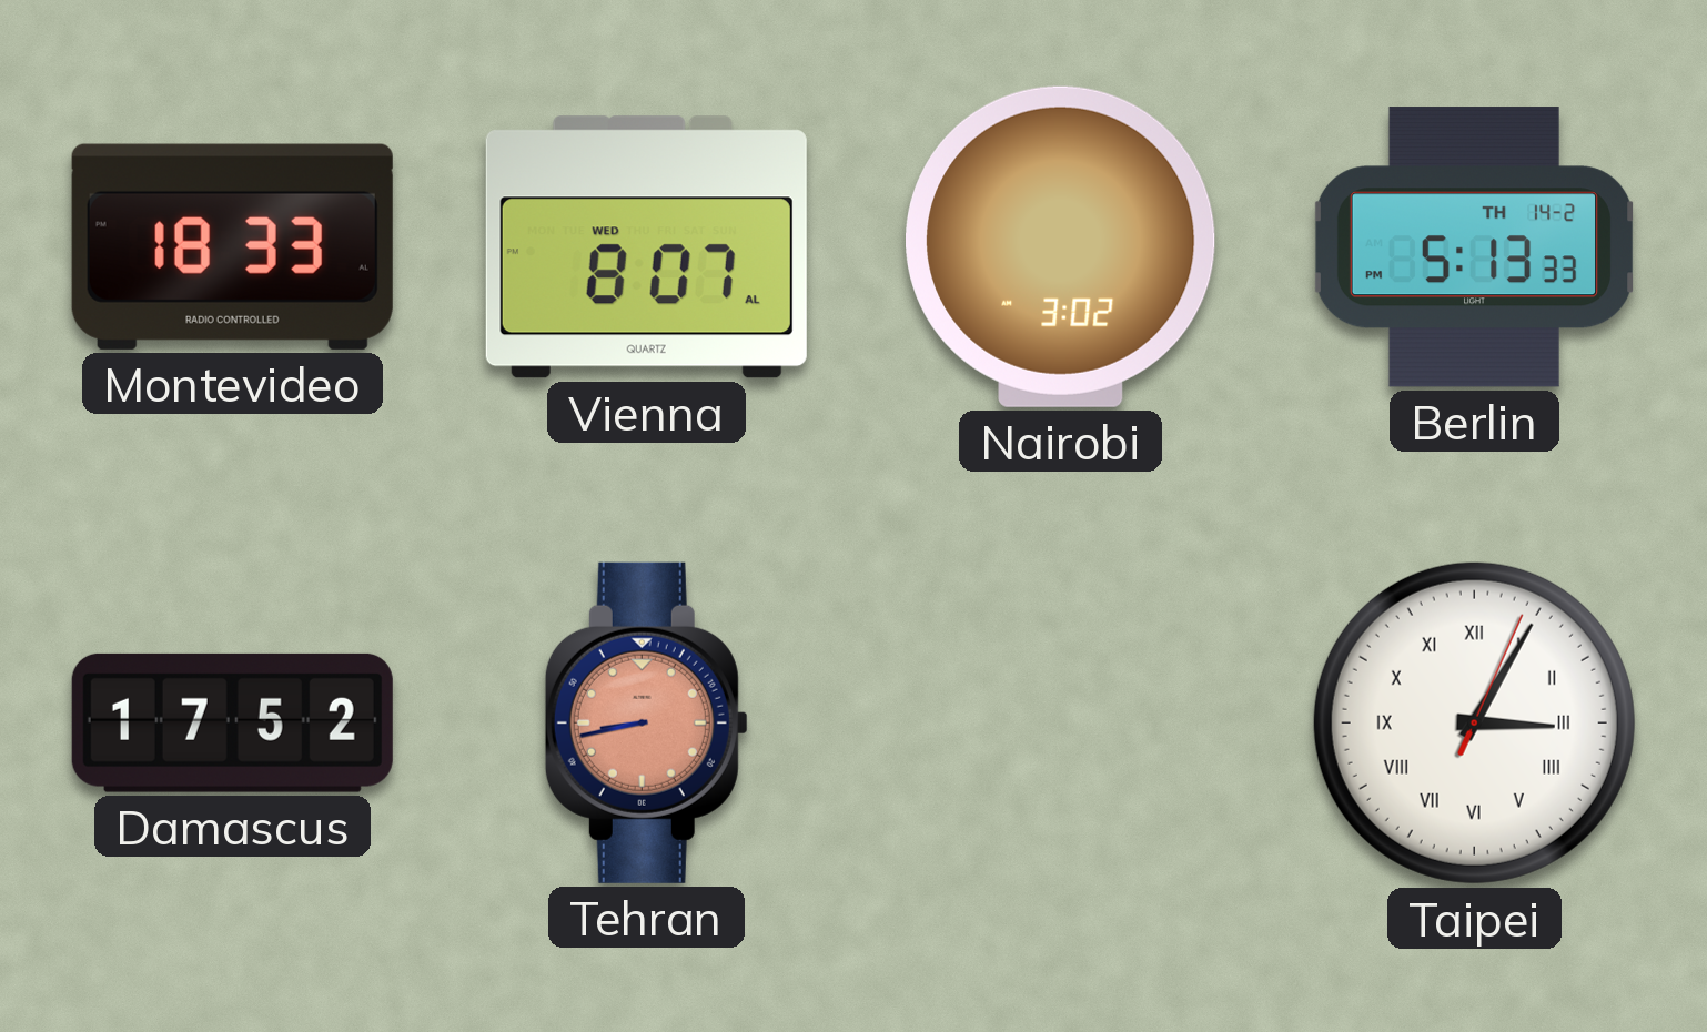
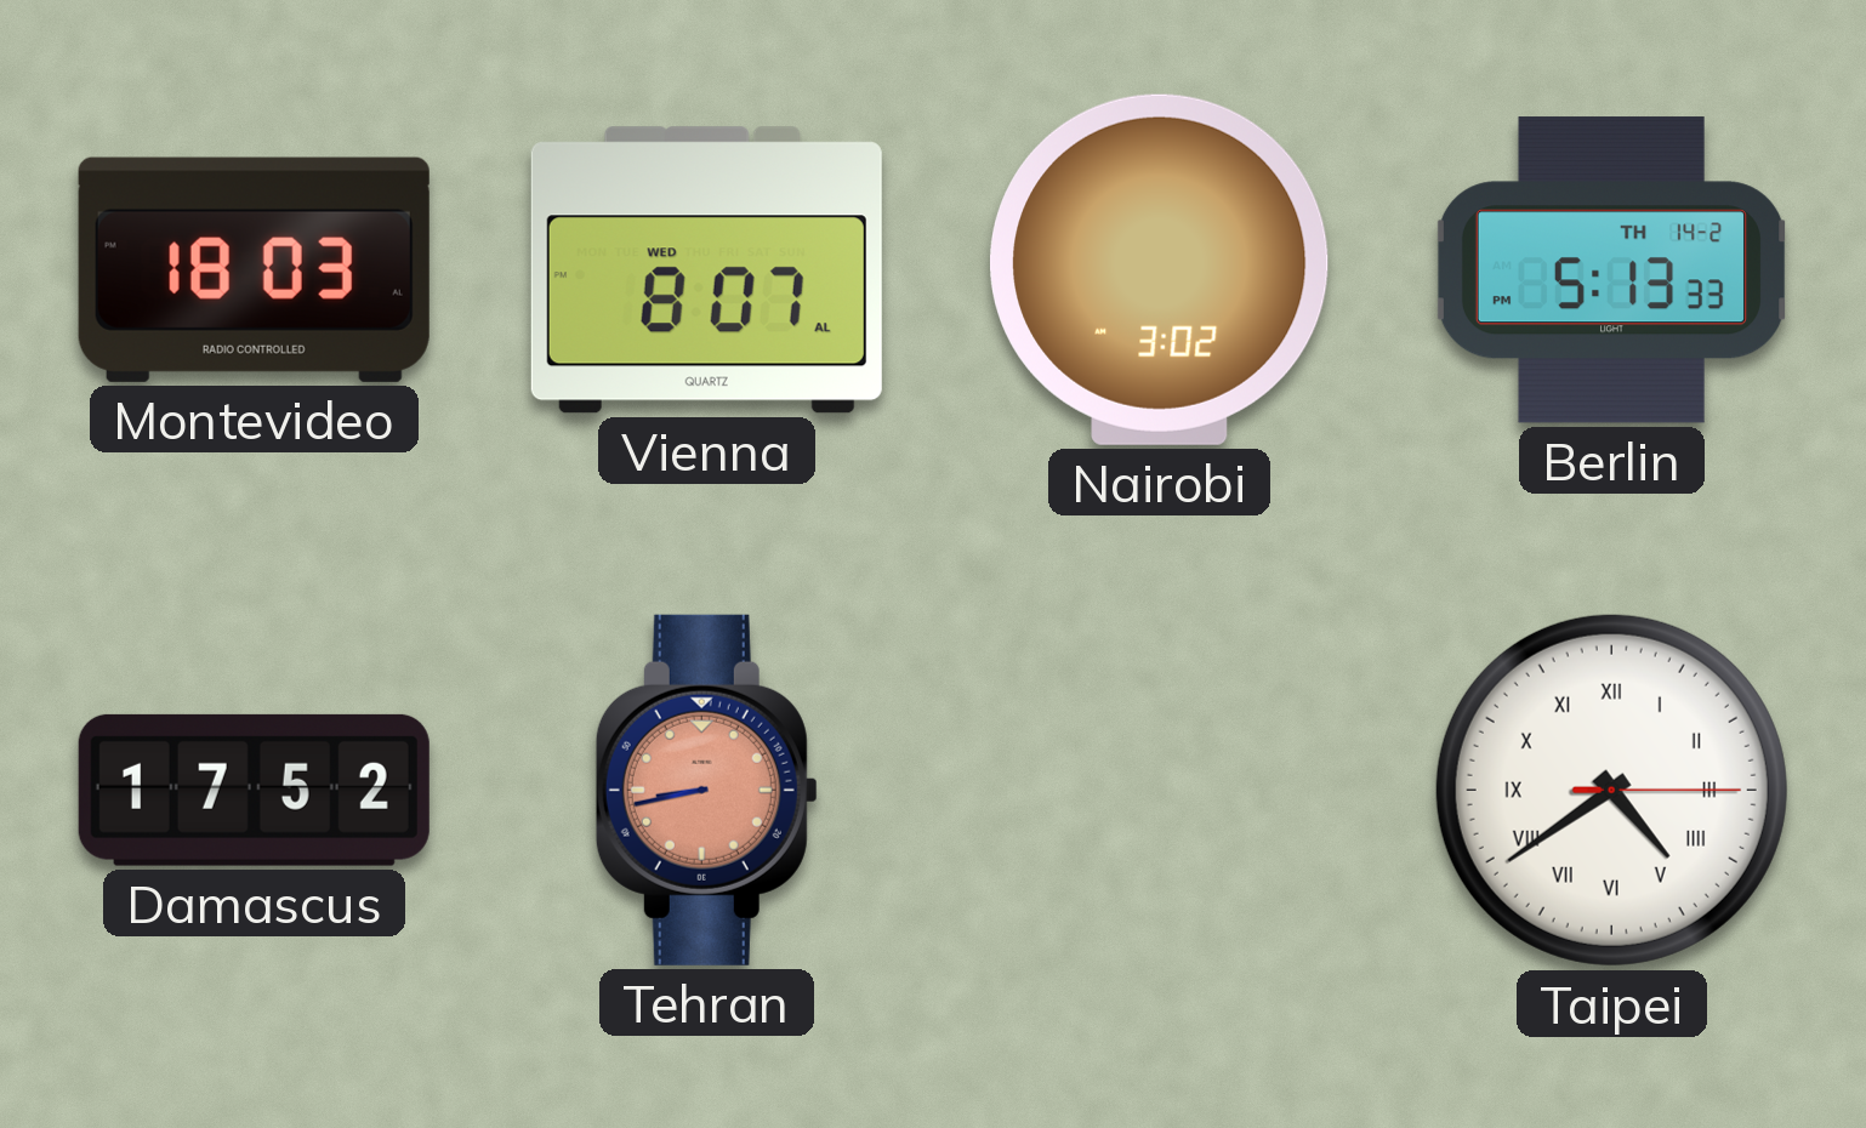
Montevideo: 18:33 -> 18:03
Taipei: 3:05 -> 4:39
